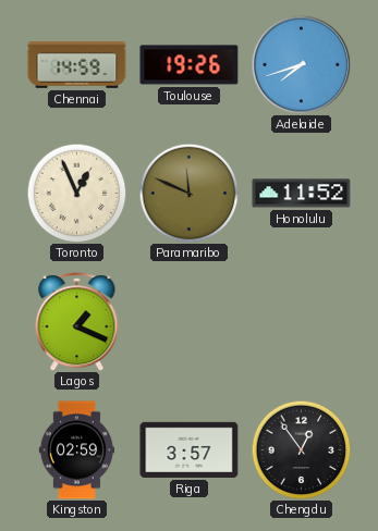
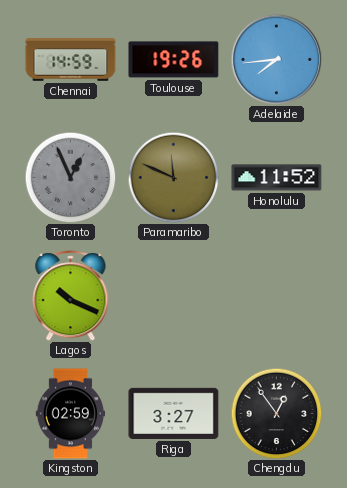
Adelaide: 7:42 -> 7:44
Toronto dial: cream -> grey
Lagos: 1:19 -> 10:19
Riga: 3:57 -> 3:27
